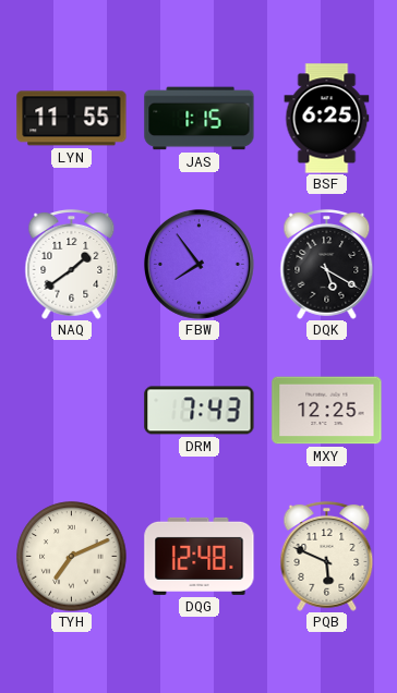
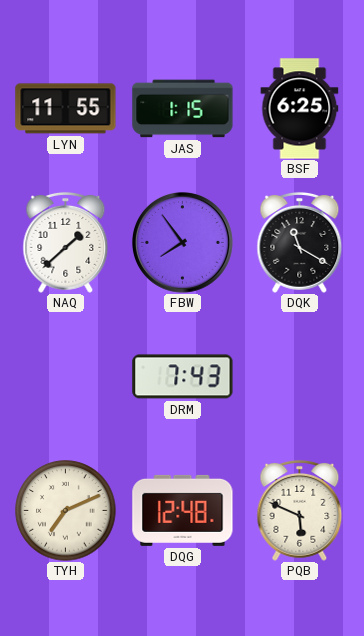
NAQ: 1:39 -> 1:38
DQK: 5:20 -> 11:20
MXY: 12:25 -> none
